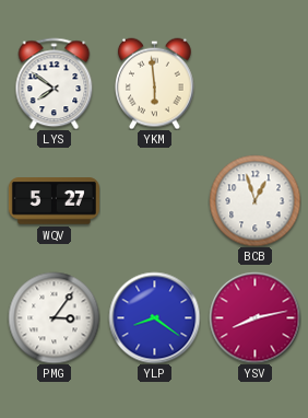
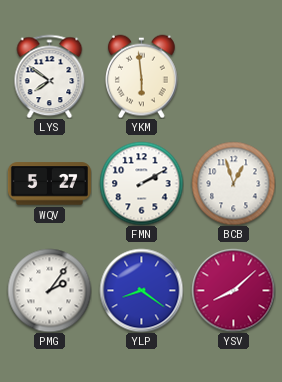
FMN: none -> 2:10
PMG: 3:06 -> 2:06
YSV: 8:13 -> 8:08
